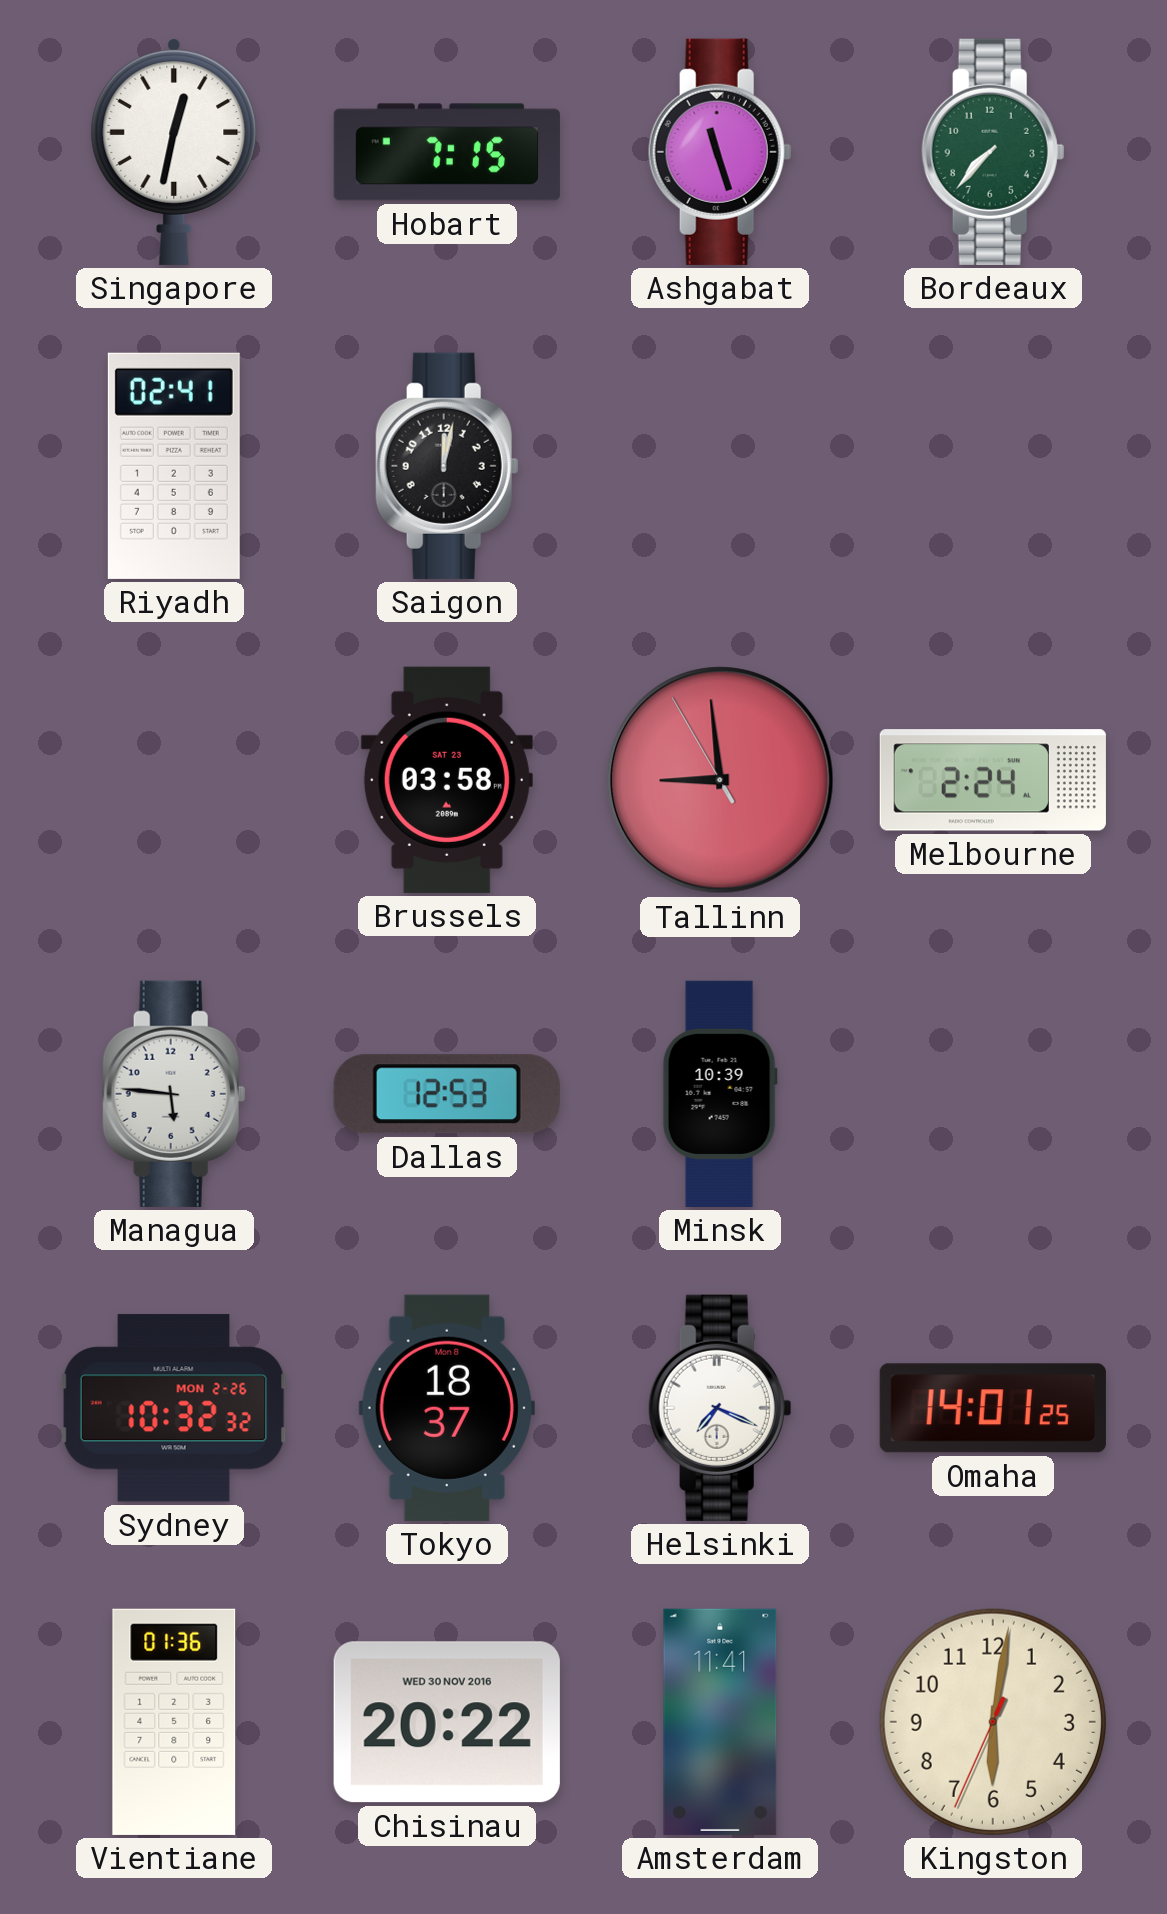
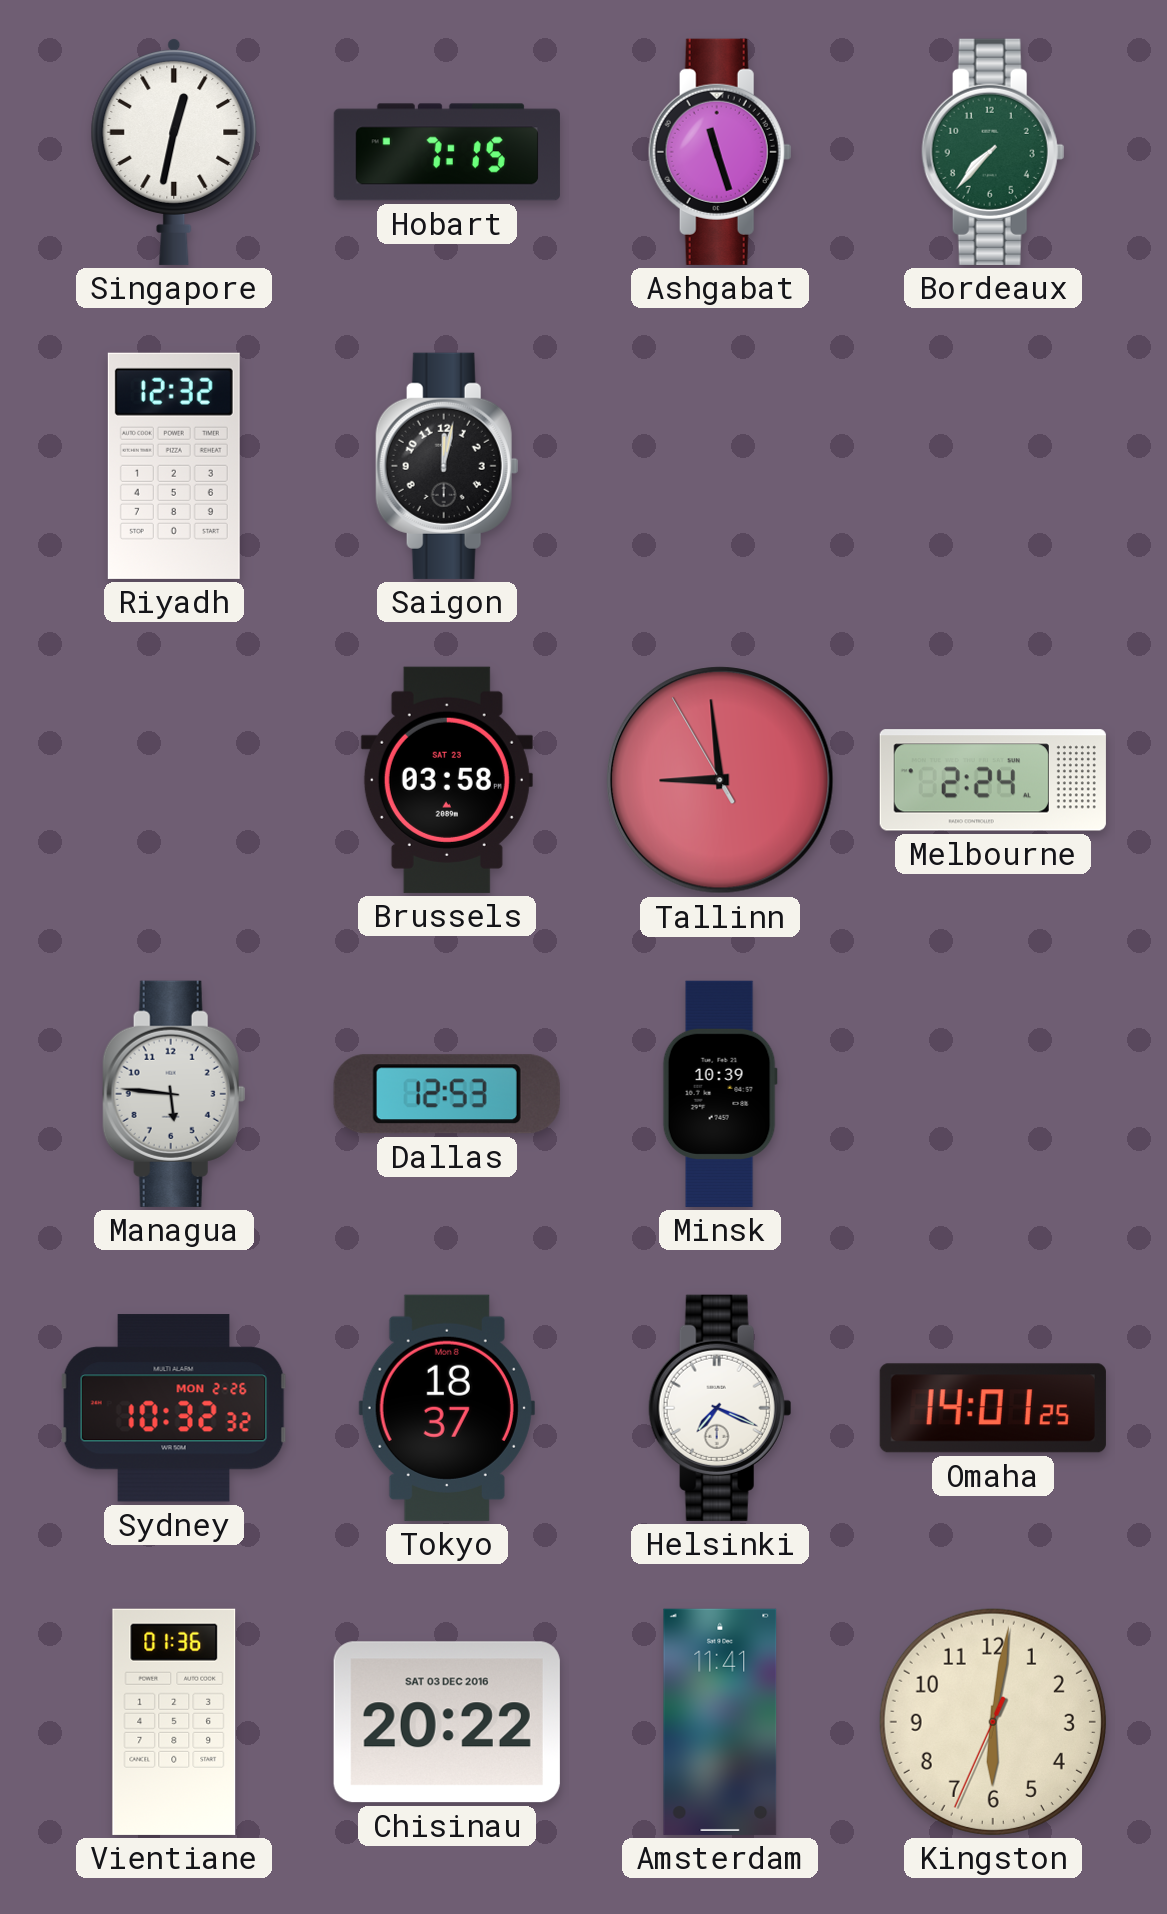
Riyadh: 02:41 -> 12:32
Chisinau date: WED 30 NOV 2016 -> SAT 03 DEC 2016
